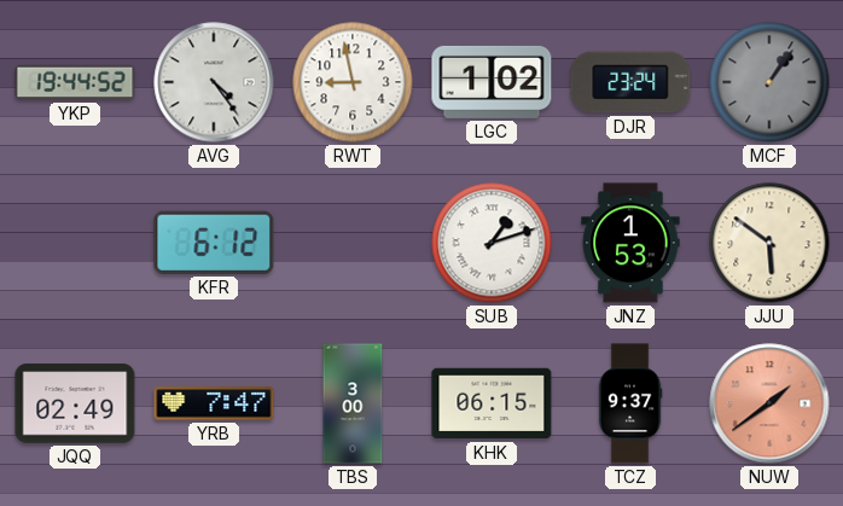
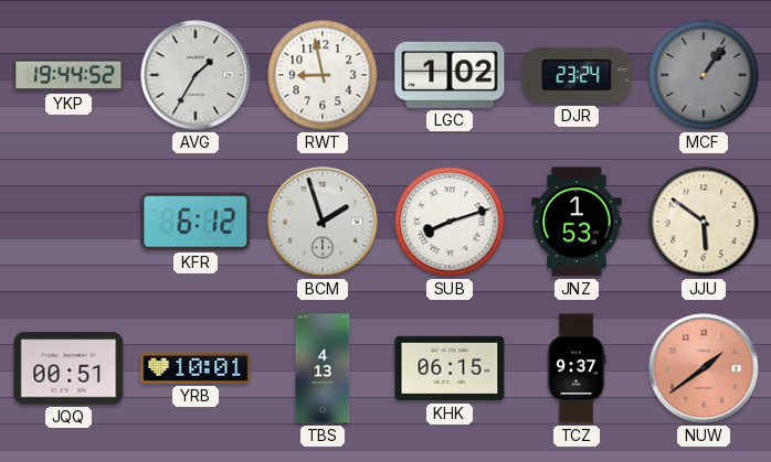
AVG: 4:24 -> 1:35
BCM: none -> 1:57
SUB: 1:12 -> 8:12
JQQ: 02:49 -> 00:51
YRB: 7:47 -> 10:01
TBS: 3:00 -> 4:13
